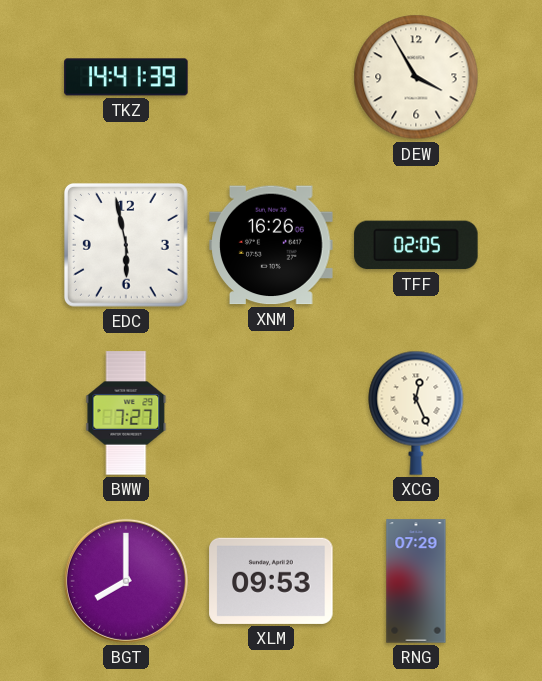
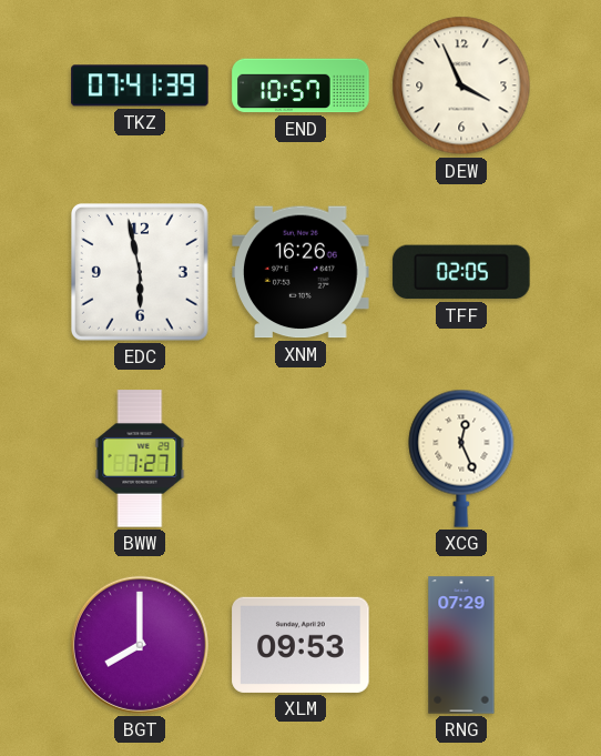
TKZ: 14:41 -> 07:41
END: none -> 10:57
DEW: 3:55 -> 3:56
